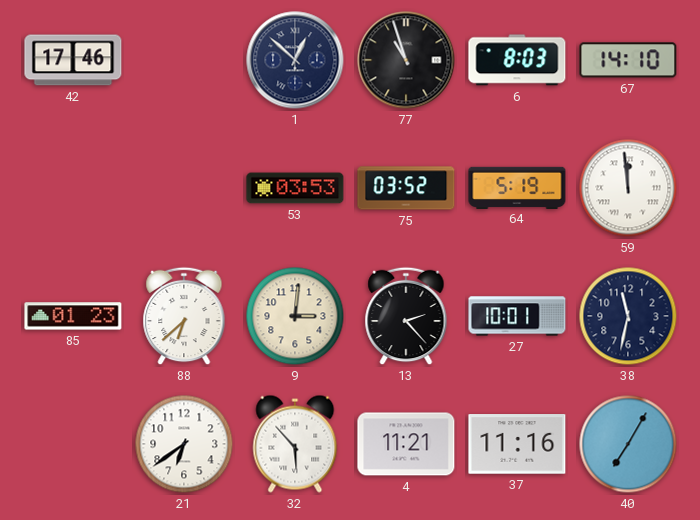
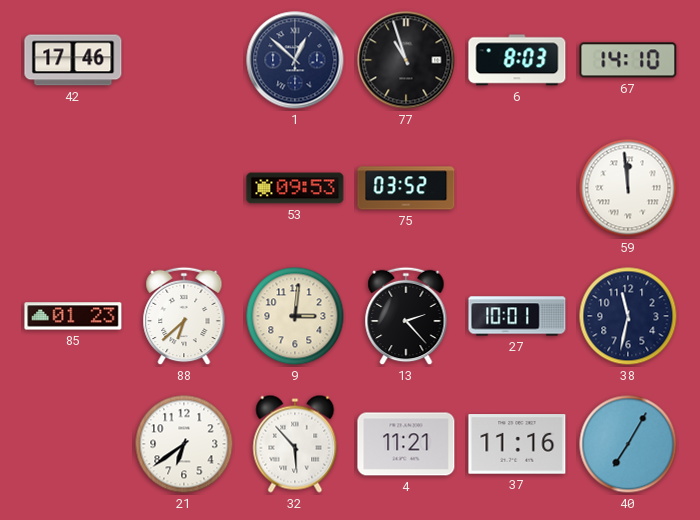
53: 03:53 -> 09:53
64: 5:19 -> none
